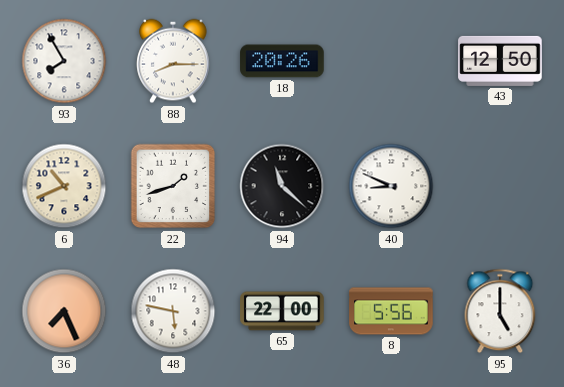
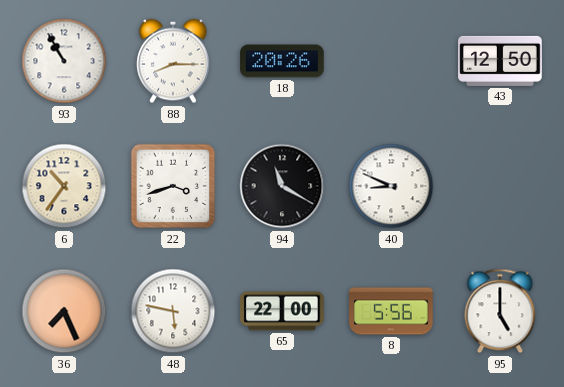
93: 7:55 -> 10:55
6: 10:41 -> 10:36
22: 1:42 -> 3:42
94: 11:22 -> 11:20
